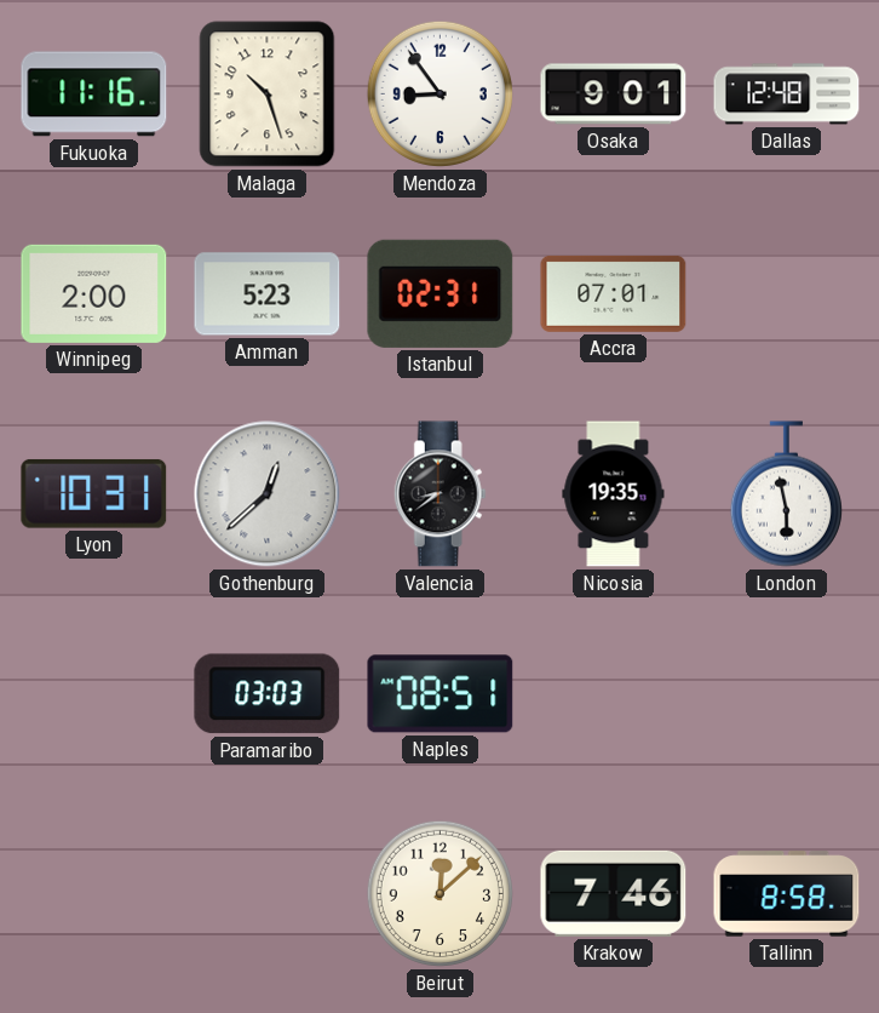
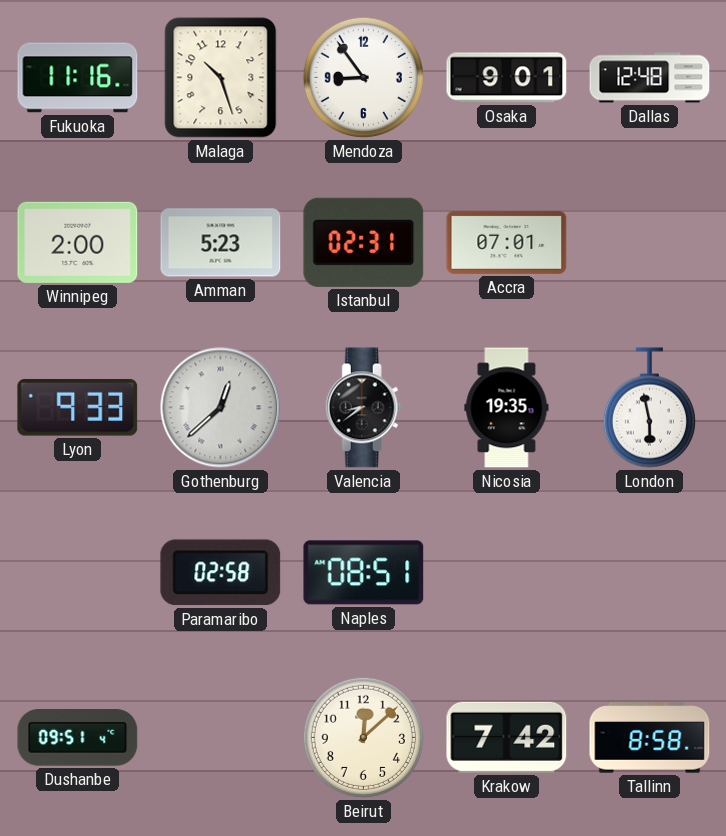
Lyon: 10:31 -> 9:33
Paramaribo: 03:03 -> 02:58
Dushanbe: none -> 09:51
Krakow: 7:46 -> 7:42
